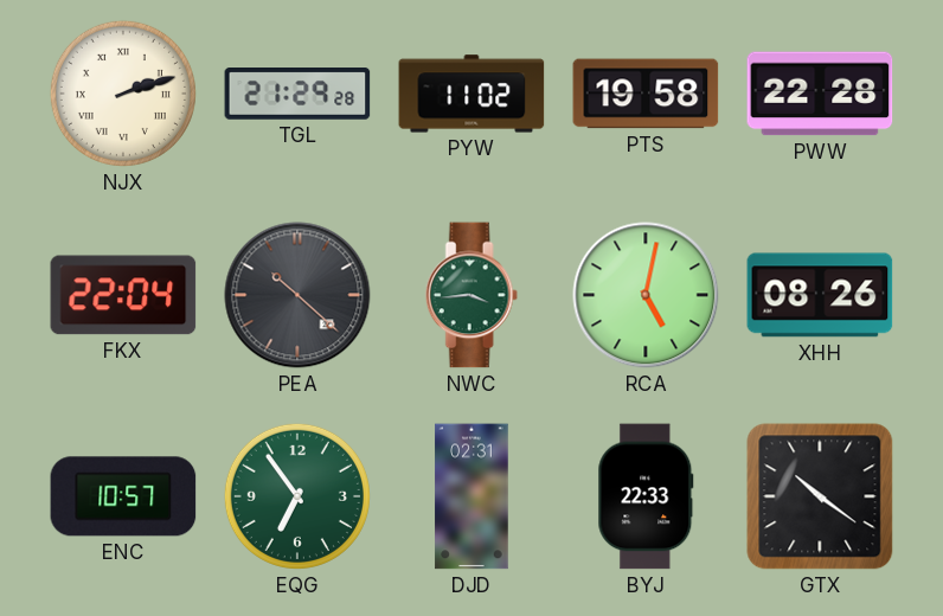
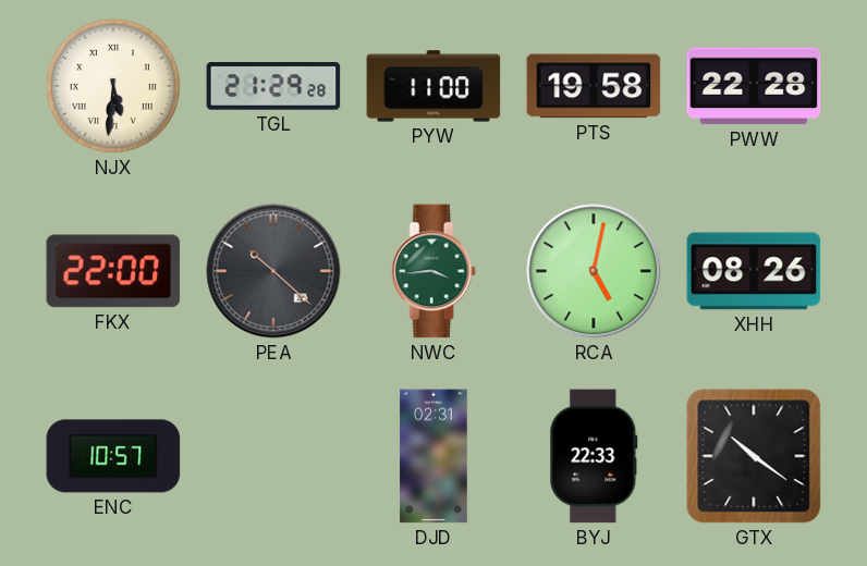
NJX: 2:12 -> 5:31
PYW: 11:02 -> 11:00
FKX: 22:04 -> 22:00
EQG: 6:54 -> none
